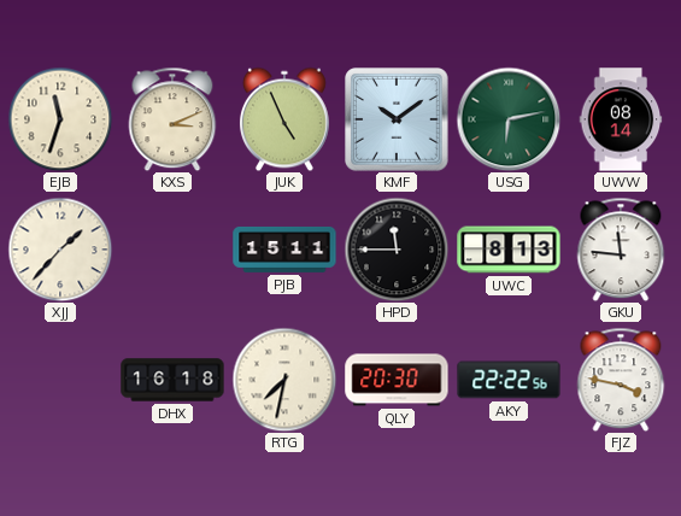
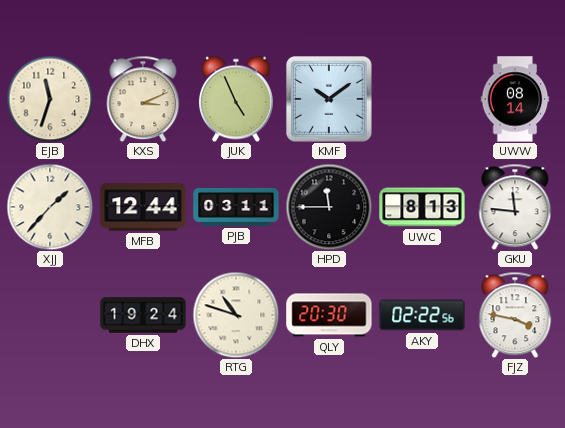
USG: 6:13 -> none
MFB: none -> 12:44
PJB: 15:11 -> 03:11
DHX: 16:18 -> 19:24
RTG: 7:32 -> 10:48
AKY: 22:22 -> 02:22
